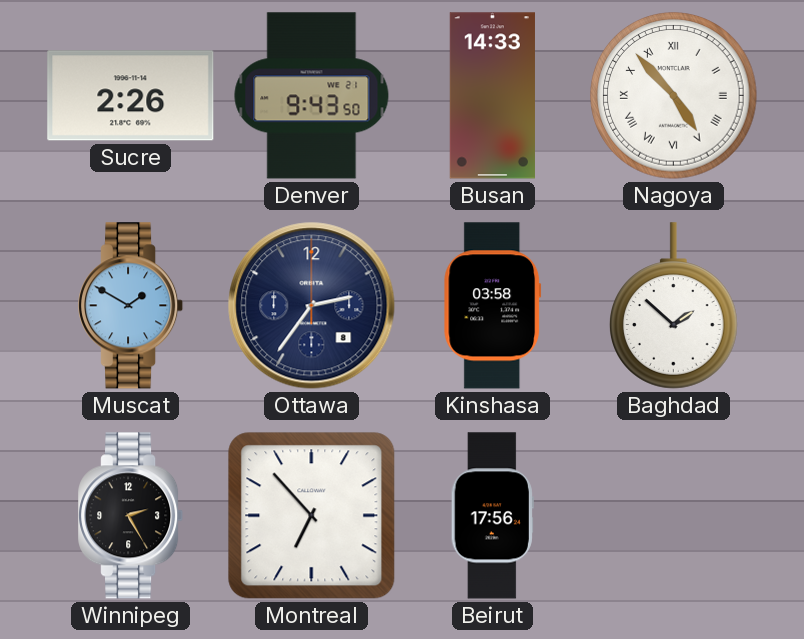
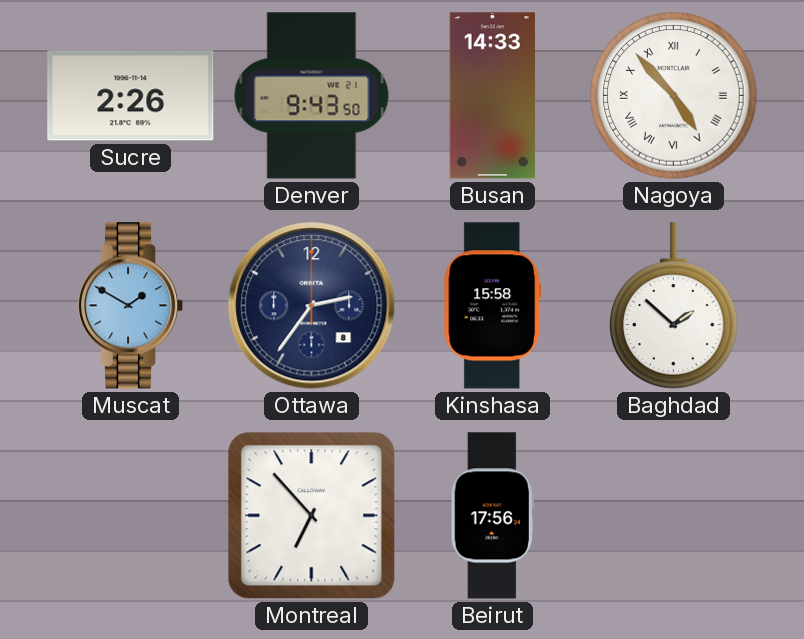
Kinshasa: 03:58 -> 15:58
Winnipeg: 2:25 -> none
